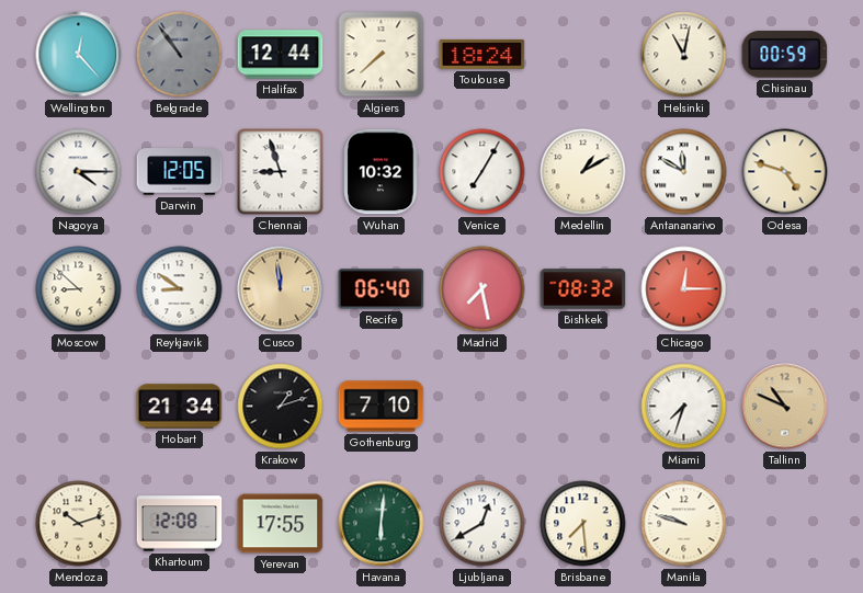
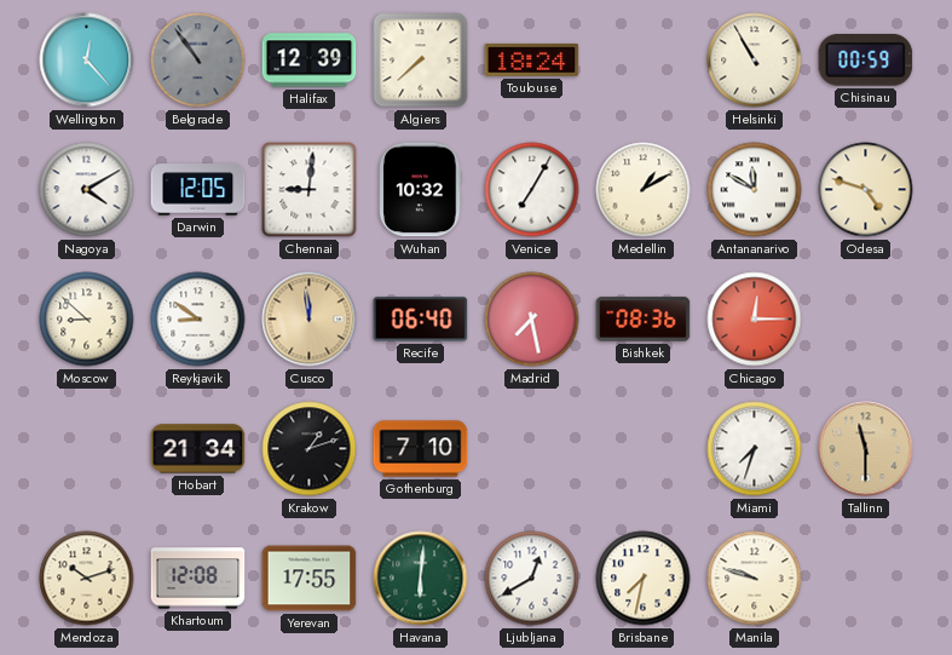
Halifax: 12:44 -> 12:39
Helsinki: 11:02 -> 10:55
Nagoya: 4:15 -> 4:10
Chennai: 8:57 -> 9:01
Bishkek: 08:32 -> 08:36
Tallinn: 10:49 -> 11:30
Brisbane: 7:29 -> 7:32
